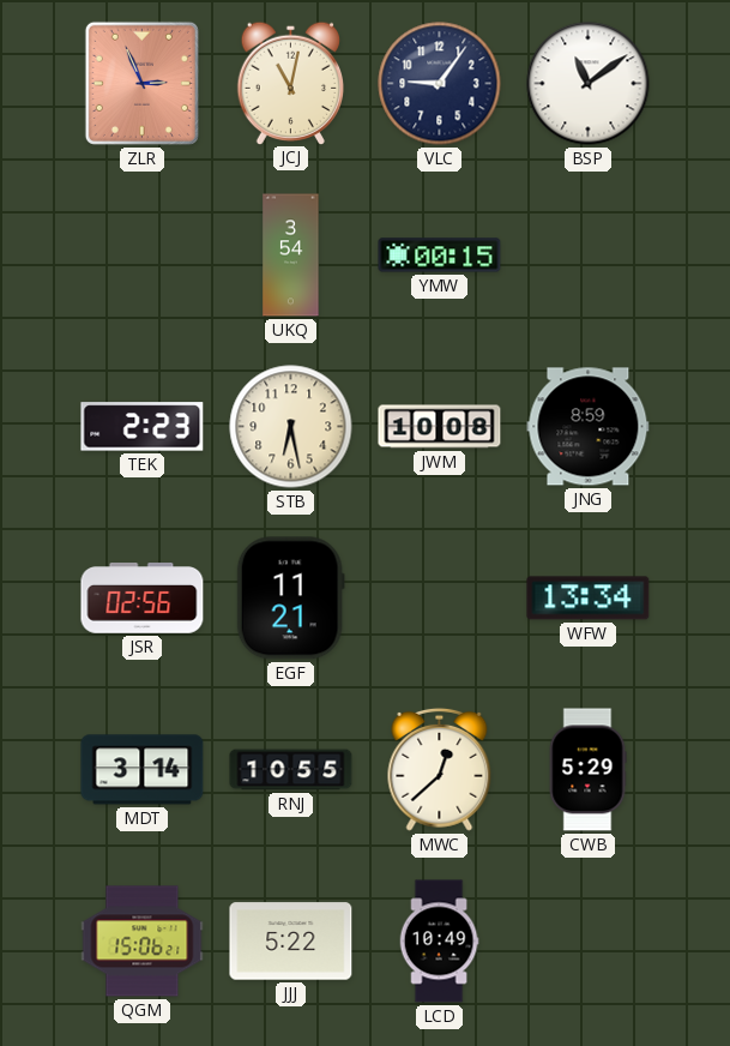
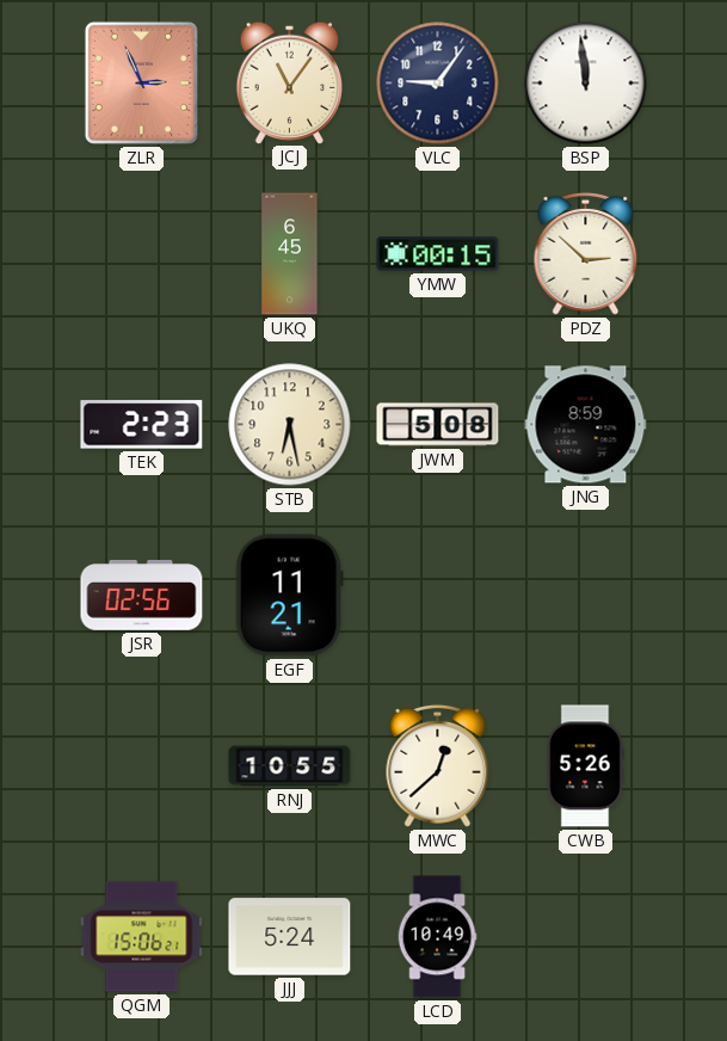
JCJ: 11:02 -> 11:06
BSP: 11:09 -> 11:59
UKQ: 3:54 -> 6:45
PDZ: none -> 2:52
JWM: 10:08 -> 5:08
WFW: 13:34 -> none
MDT: 3:14 -> none
CWB: 5:29 -> 5:26
JJJ: 5:22 -> 5:24
